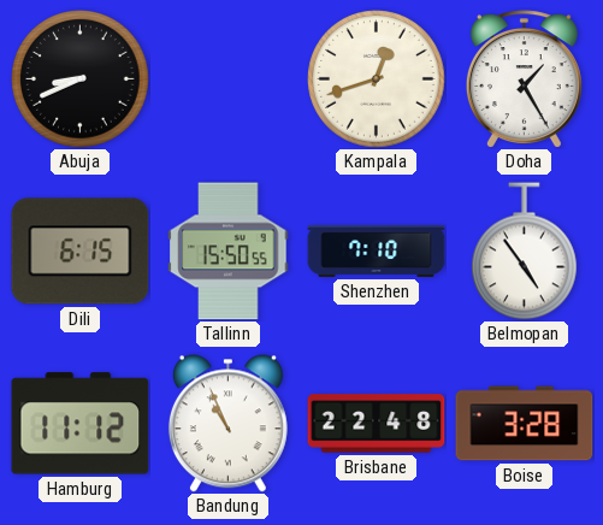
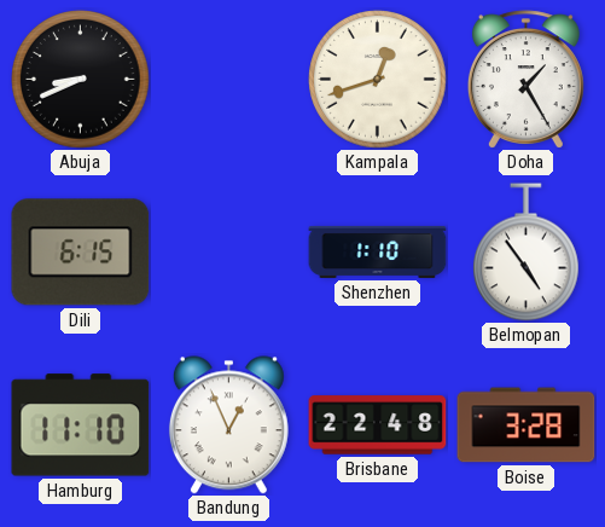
Tallinn: 15:50 -> none
Shenzhen: 7:10 -> 1:10
Hamburg: 11:12 -> 11:10
Bandung: 10:56 -> 12:56
